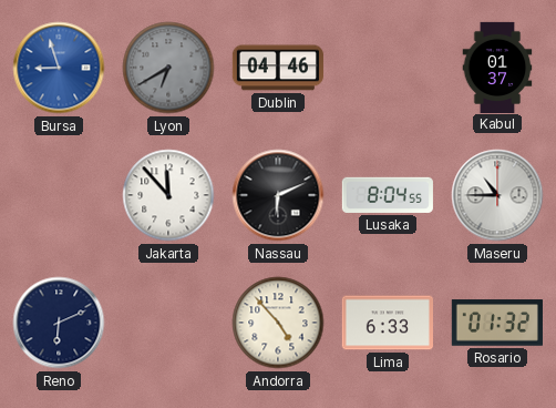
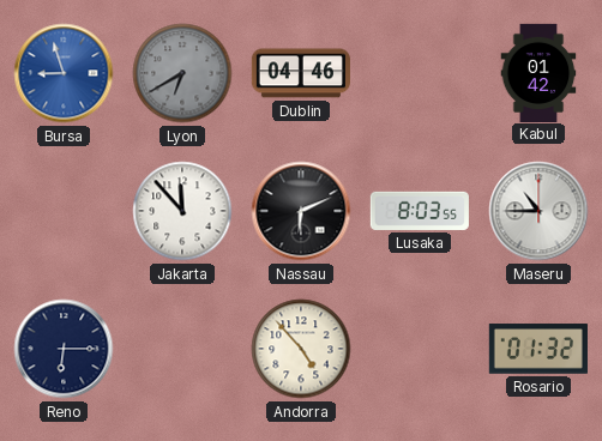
Kabul: 01:37 -> 01:42
Lusaka: 8:04 -> 8:03
Reno: 6:11 -> 6:15
Lima: 6:33 -> none
